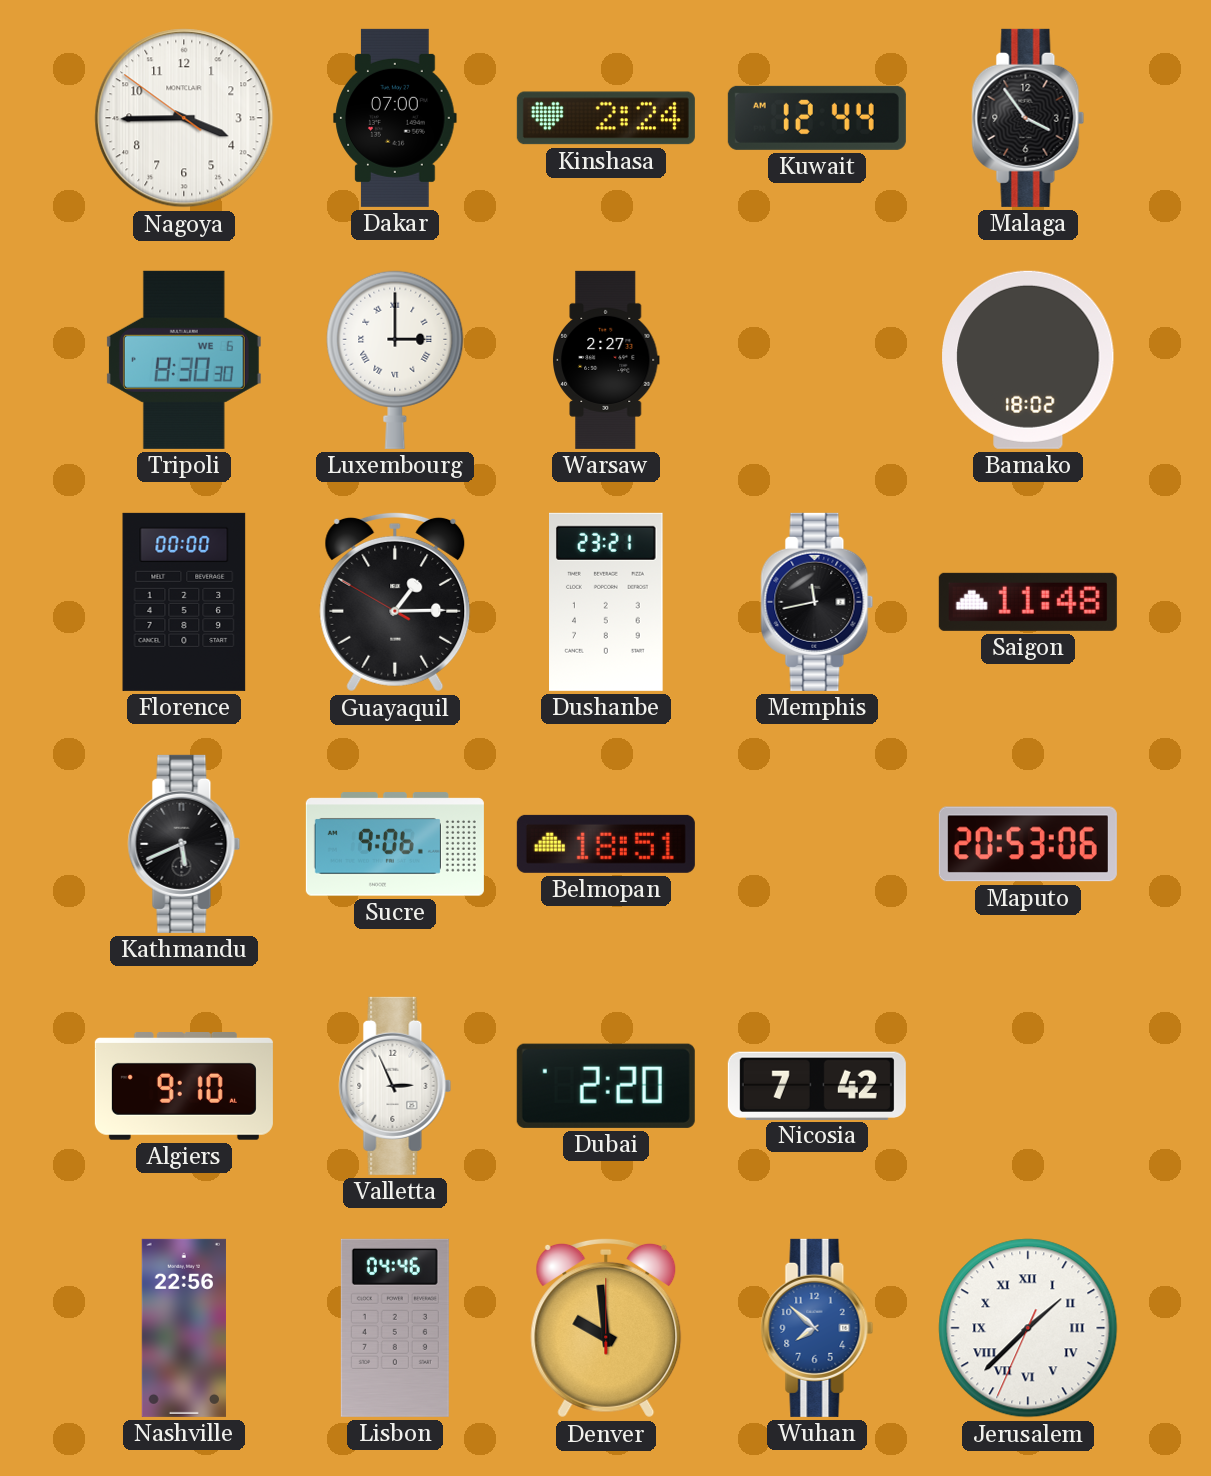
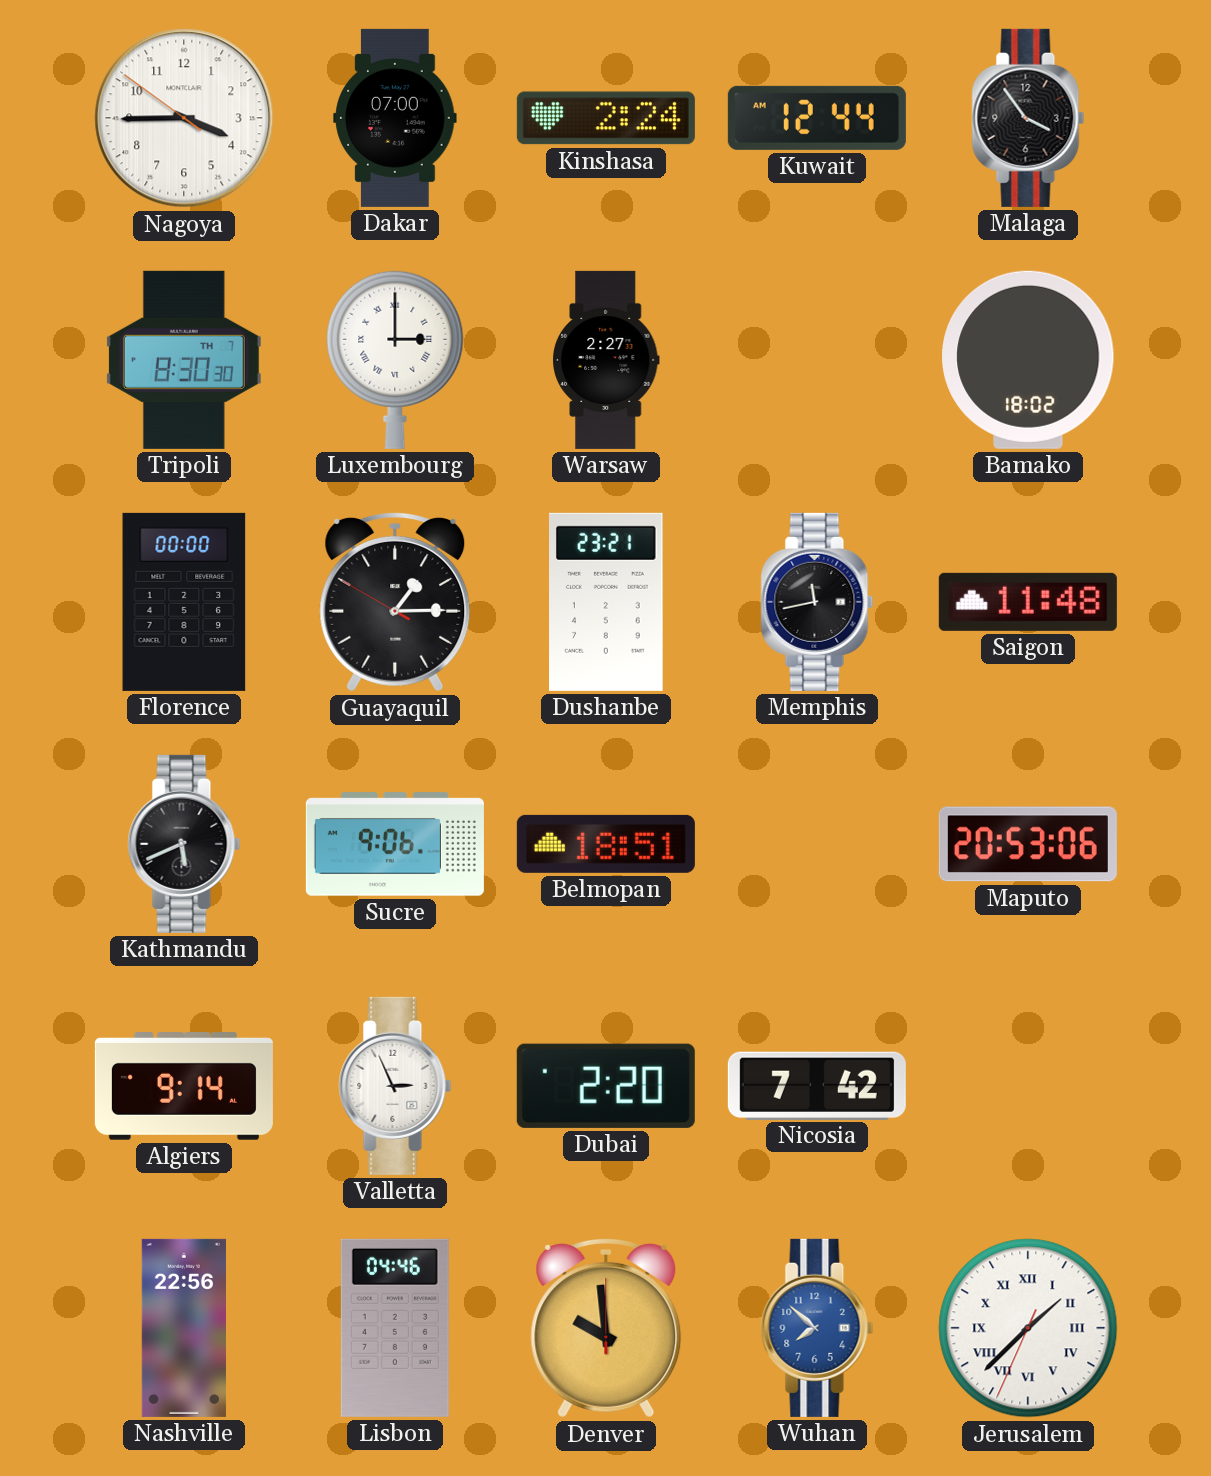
Tripoli date: WE 6 -> TH 7
Algiers: 9:10 -> 9:14
